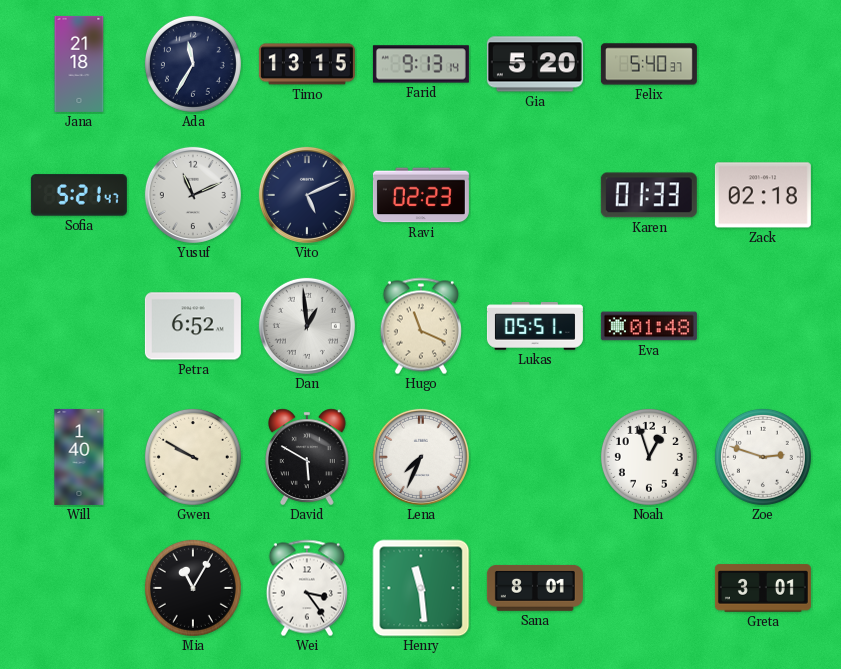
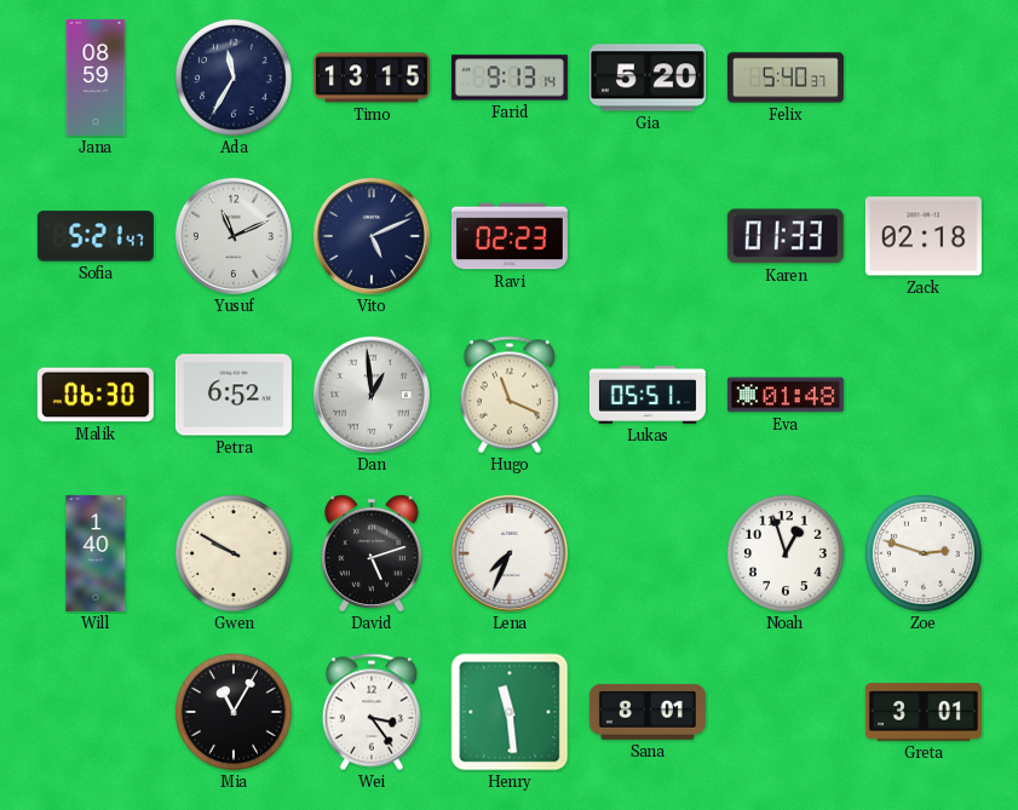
Jana: 21:18 -> 08:59
Malik: none -> 06:30
David: 5:50 -> 5:12
